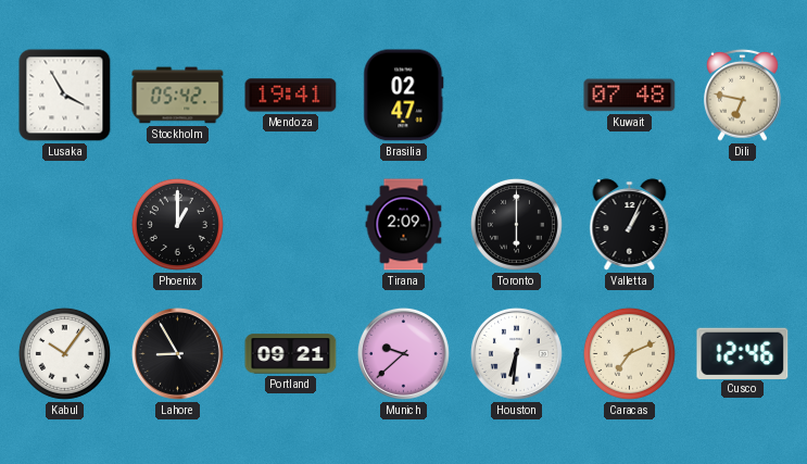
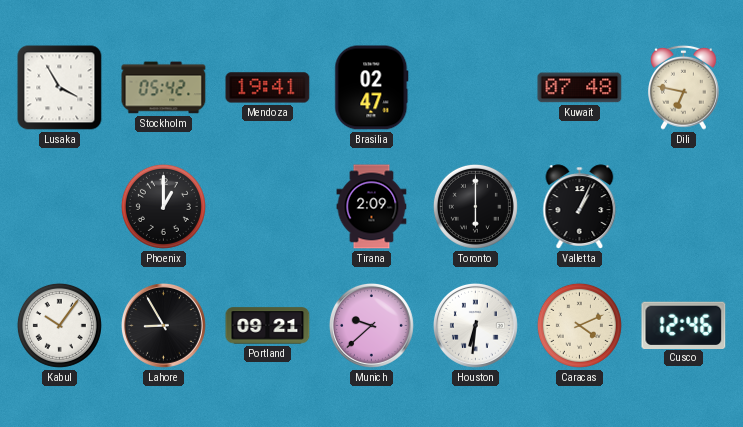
Caracas: 7:11 -> 4:11
